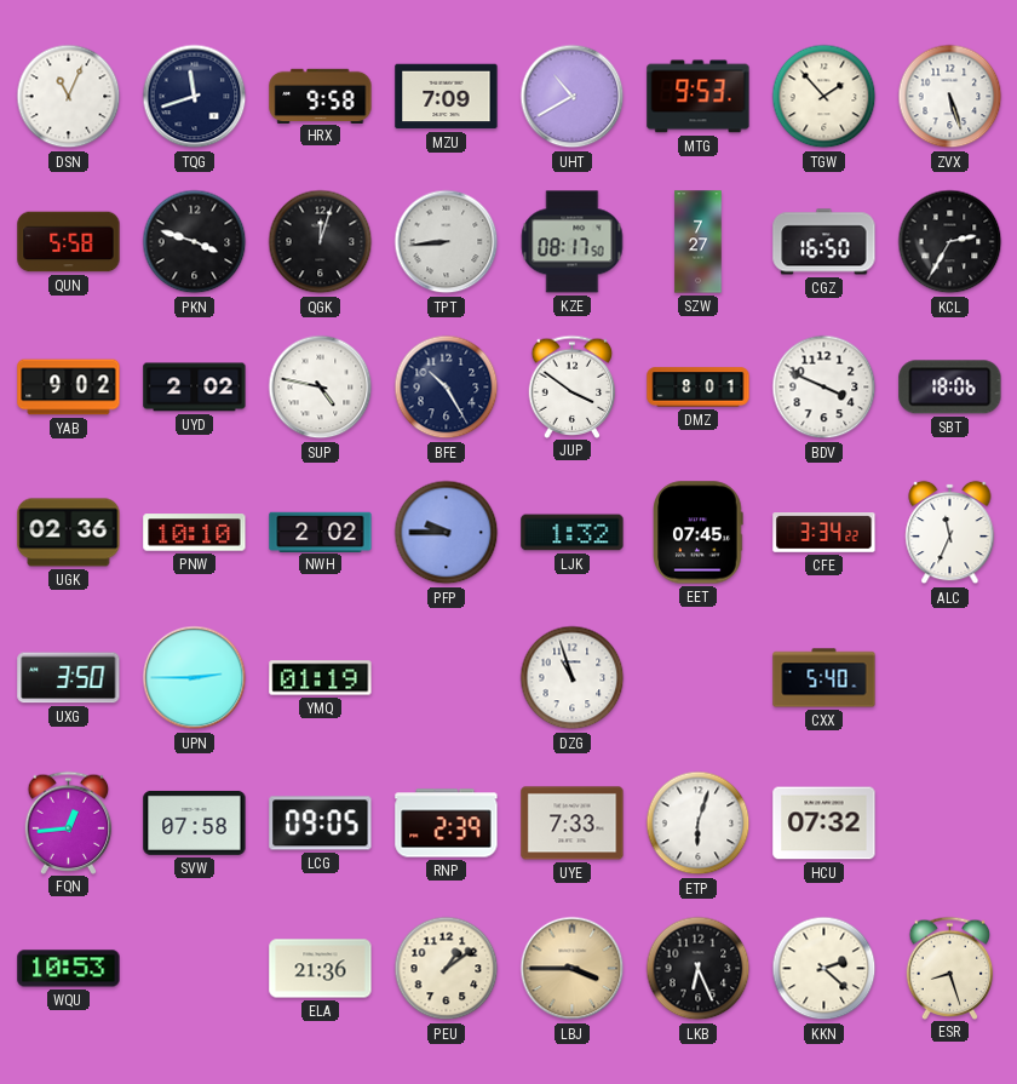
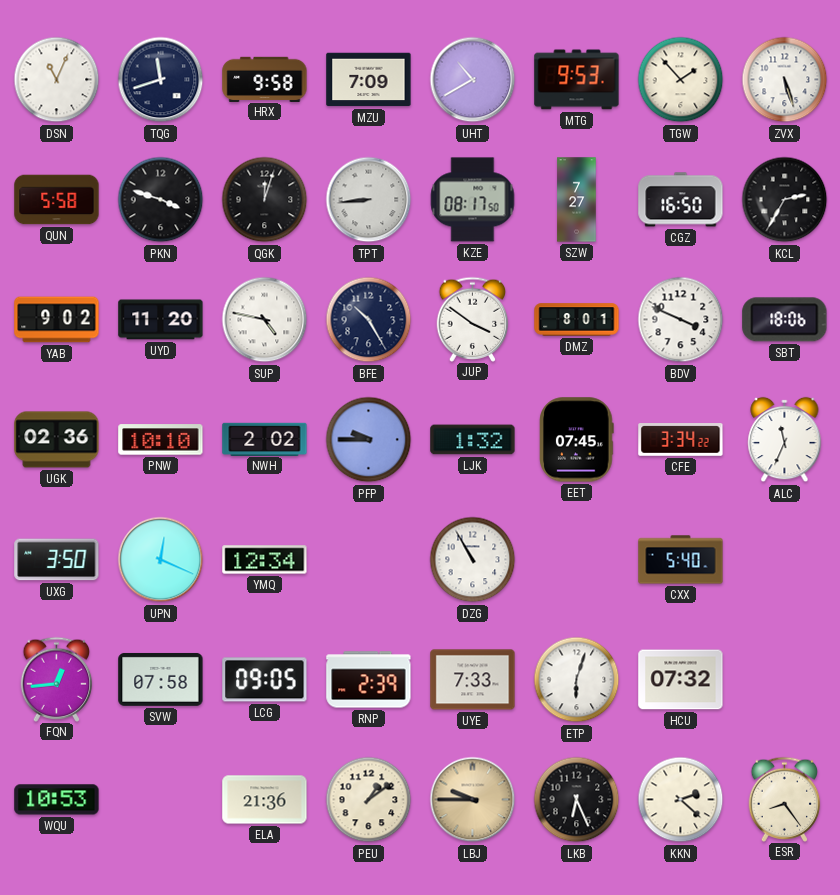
UYD: 2:02 -> 11:20
UPN: 2:45 -> 12:19
YMQ: 01:19 -> 12:34
DZG: 10:57 -> 10:55
LBJ: 3:45 -> 9:45
ESR: 8:27 -> 8:24
